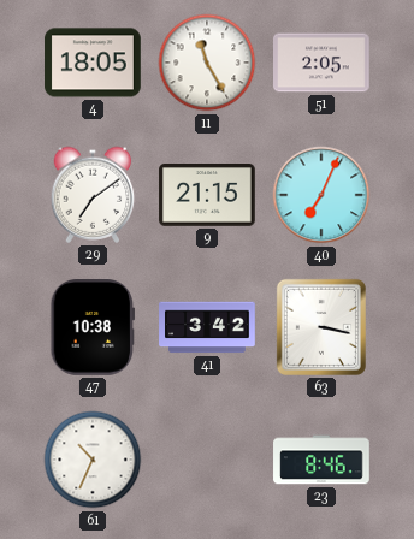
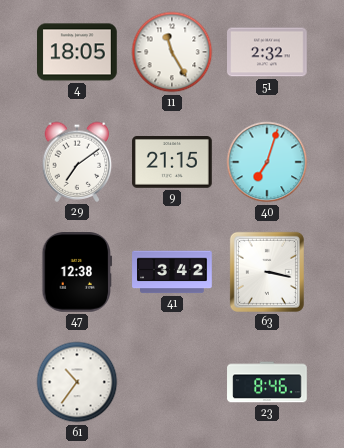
51: 2:05 -> 2:32
40: 7:04 -> 7:03
47: 10:38 -> 12:38
61: 10:34 -> 10:36
